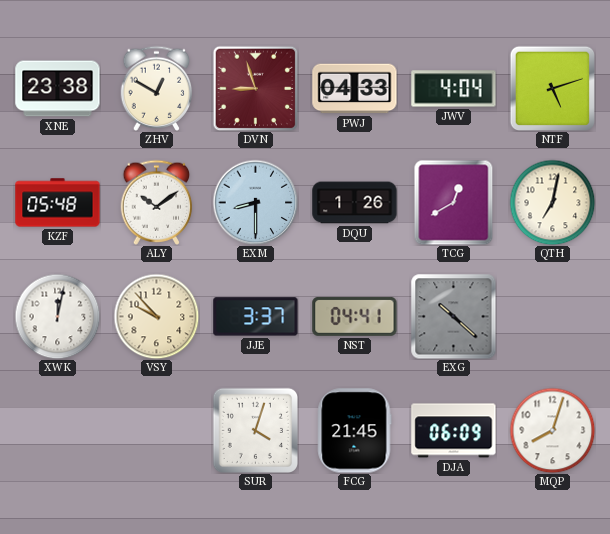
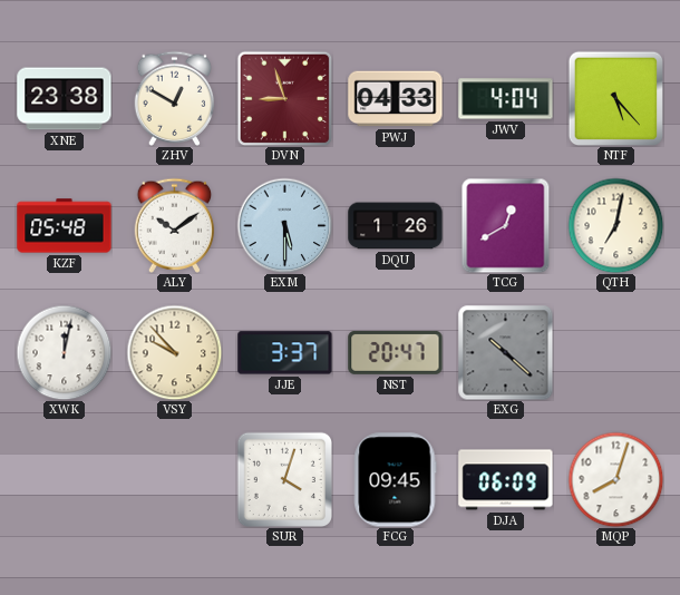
NTF: 5:12 -> 5:23
EXM: 8:30 -> 5:30
NST: 04:41 -> 20:47
FCG: 21:45 -> 09:45
